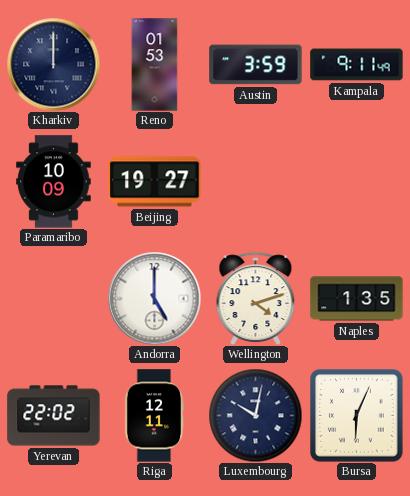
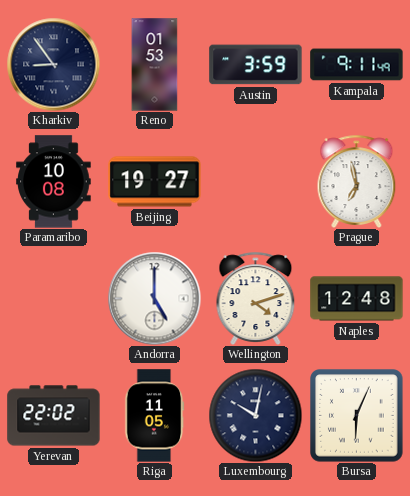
Kharkiv: 12:00 -> 8:54
Paramaribo: 10:09 -> 10:08
Prague: none -> 6:58
Naples: 1:35 -> 12:48
Riga: 12:11 -> 11:05
